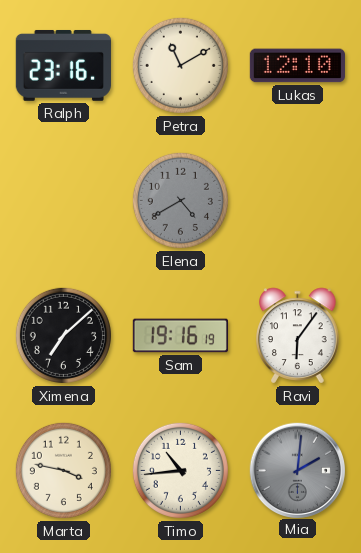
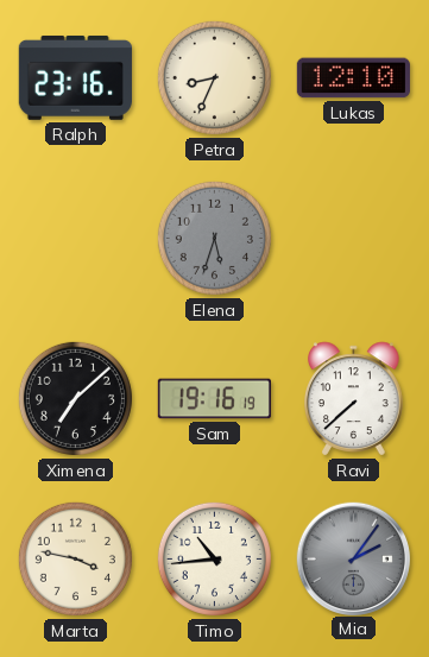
Petra: 11:10 -> 8:34
Elena: 4:40 -> 5:33
Ravi: 6:06 -> 7:38
Mia: 2:01 -> 2:06
